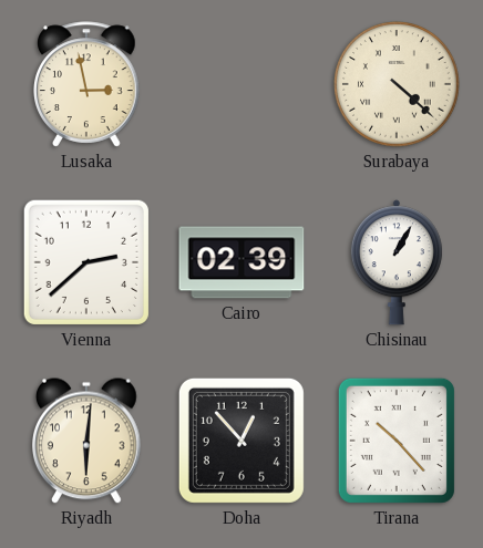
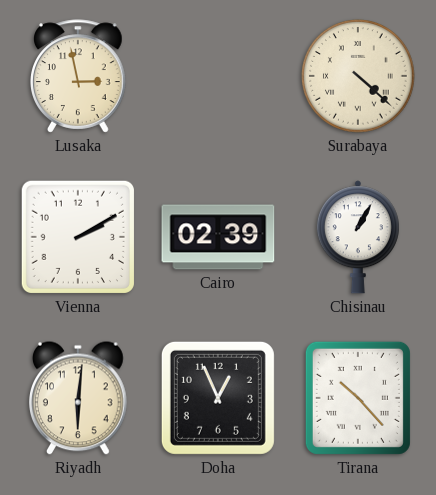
Vienna: 2:38 -> 2:10
Doha: 12:53 -> 12:56
